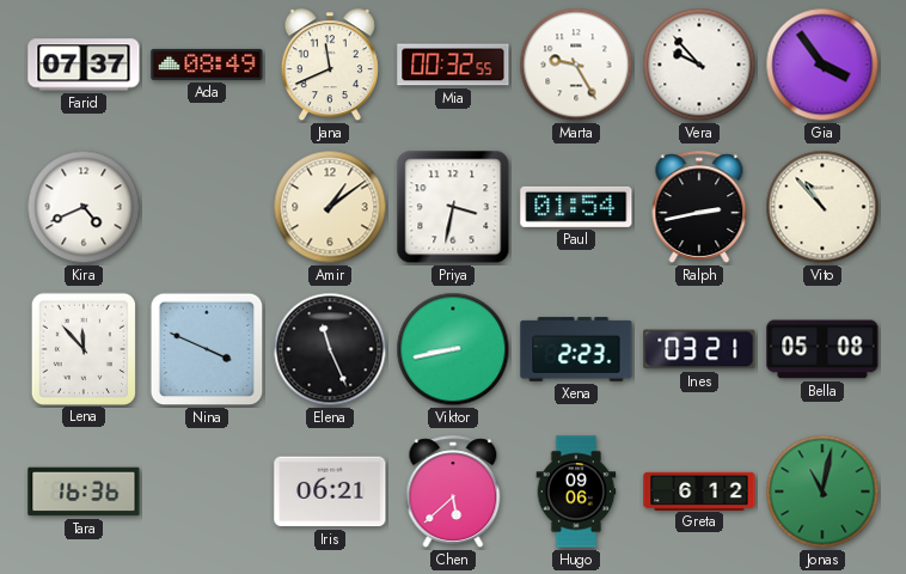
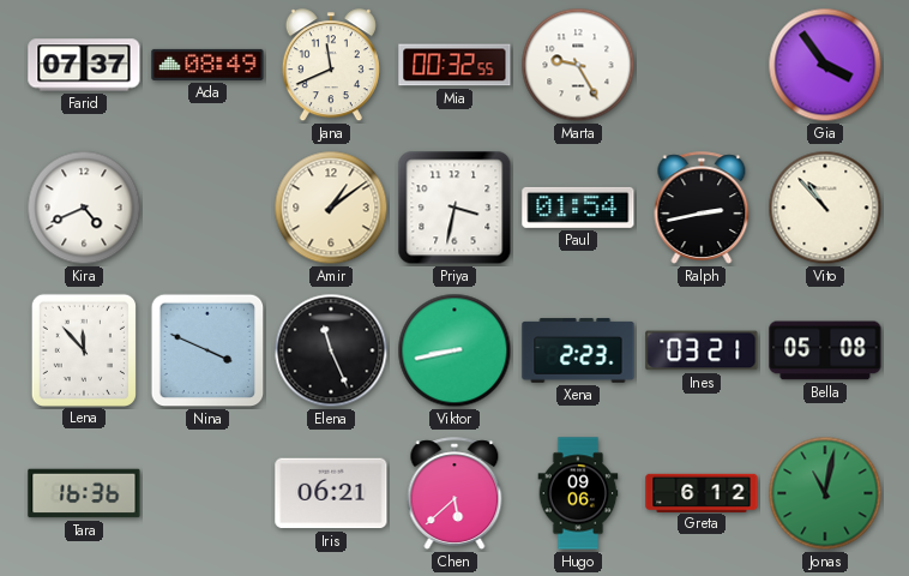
Vera: 9:53 -> none
